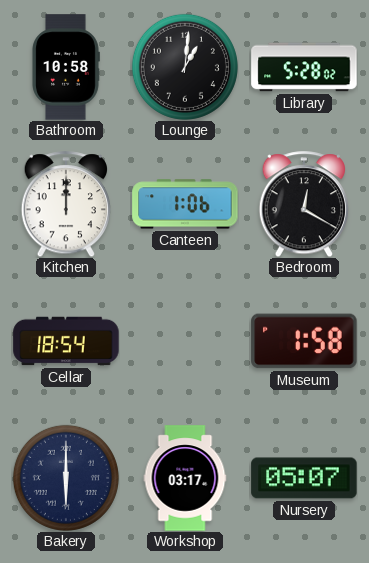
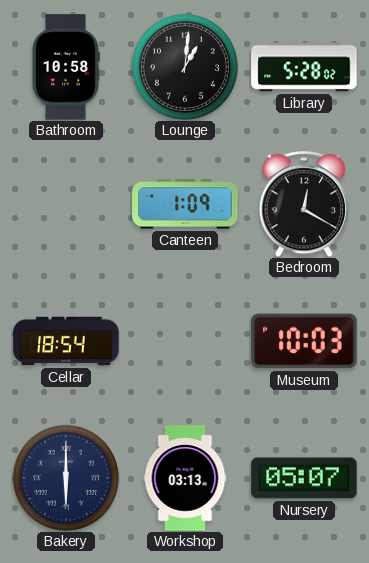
Kitchen: 12:00 -> none
Canteen: 1:06 -> 1:09
Museum: 1:58 -> 10:03
Workshop: 03:17 -> 03:13
